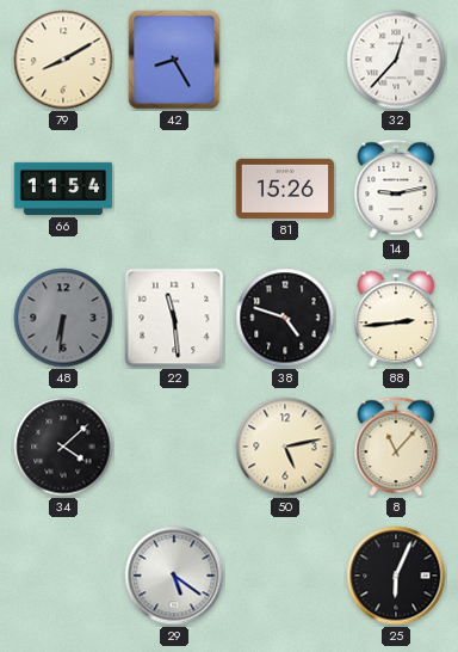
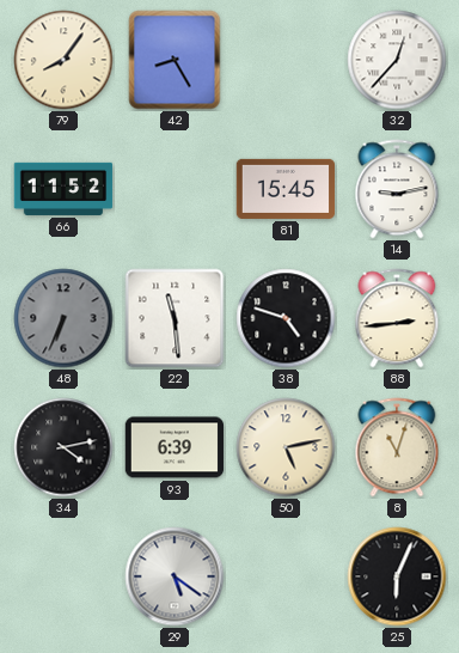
79: 8:10 -> 8:06
66: 11:54 -> 11:52
81: 15:26 -> 15:45
48: 6:31 -> 6:34
34: 4:08 -> 4:13
93: none -> 6:39
8: 11:07 -> 11:03
